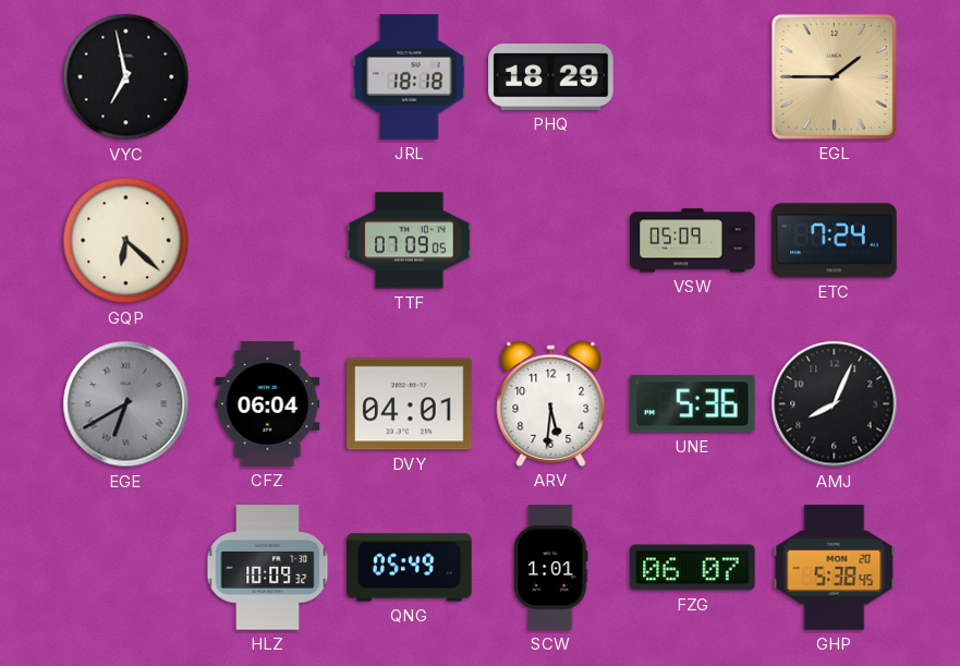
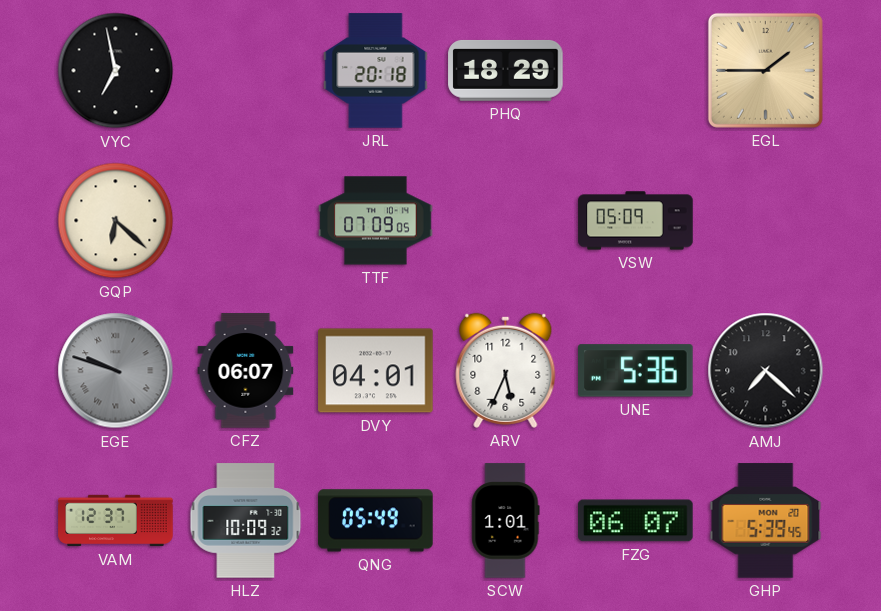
JRL: 18:18 -> 20:18
ETC: 7:24 -> none
EGE: 6:40 -> 9:48
CFZ: 06:04 -> 06:07
ARV: 5:31 -> 5:34
AMJ: 8:04 -> 7:22
VAM: none -> 12:37
GHP: 5:38 -> 5:39
